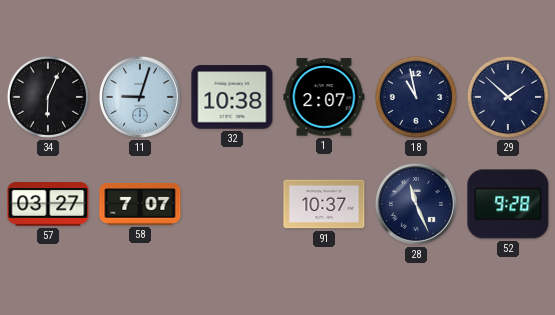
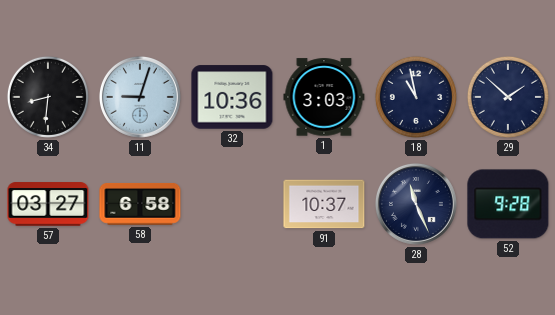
34: 6:04 -> 8:31
32: 10:38 -> 10:36
1: 2:07 -> 3:03
58: 7:07 -> 6:58
